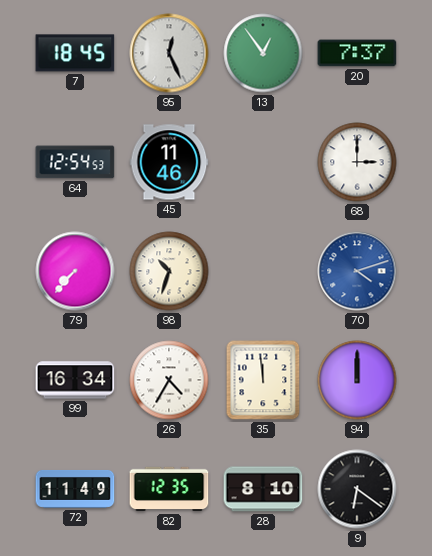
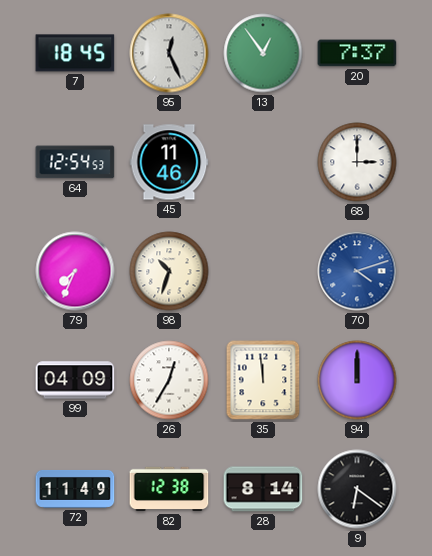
79: 7:37 -> 7:34
99: 16:34 -> 04:09
26: 4:35 -> 12:35
82: 12:35 -> 12:38
28: 8:10 -> 8:14
